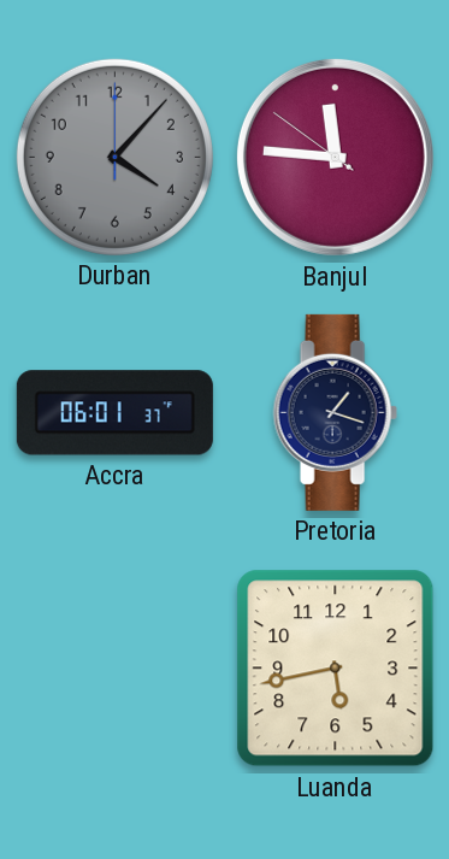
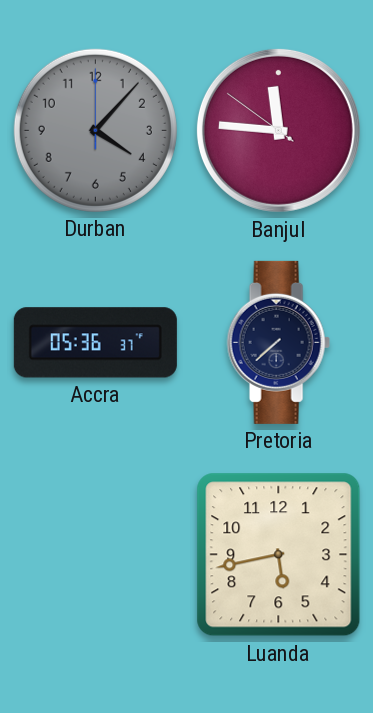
Accra: 06:01 -> 05:36
Pretoria: 1:18 -> 7:38
